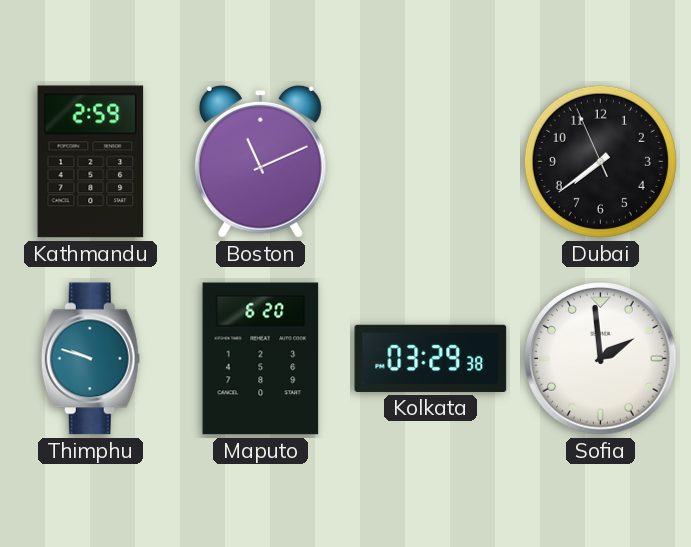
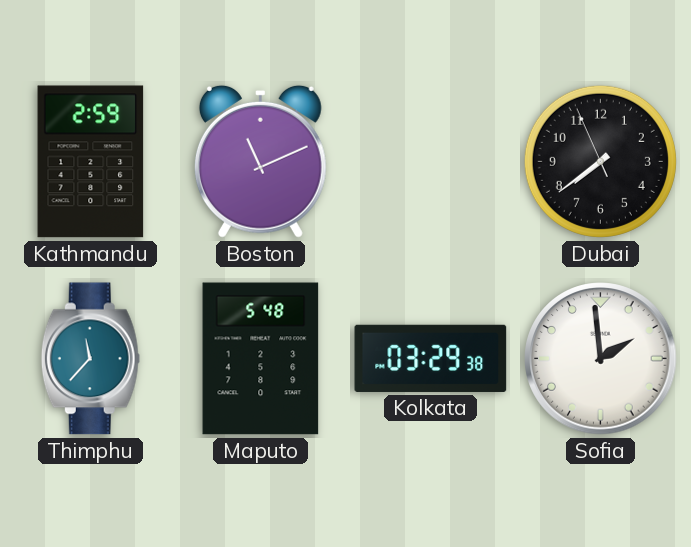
Thimphu: 9:48 -> 11:37
Maputo: 6:20 -> 5:48
